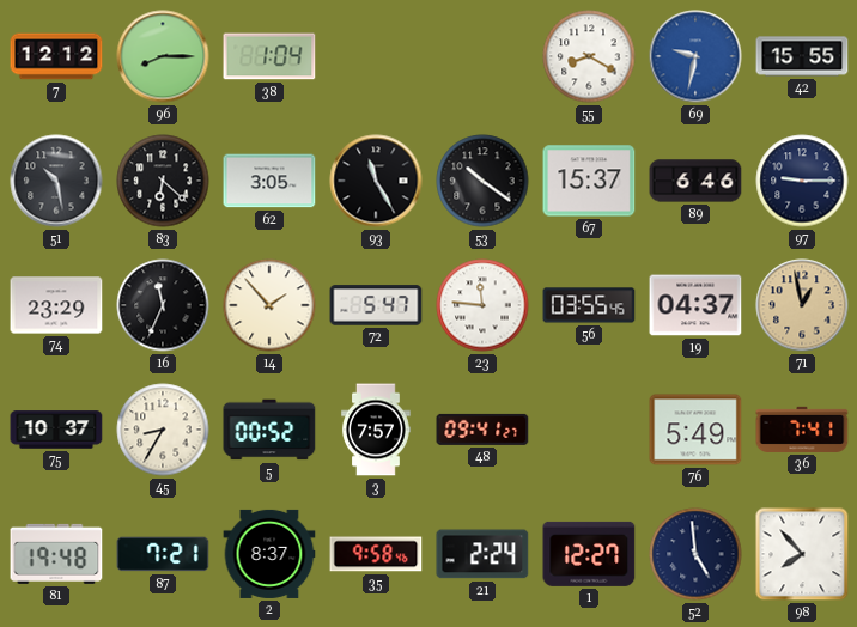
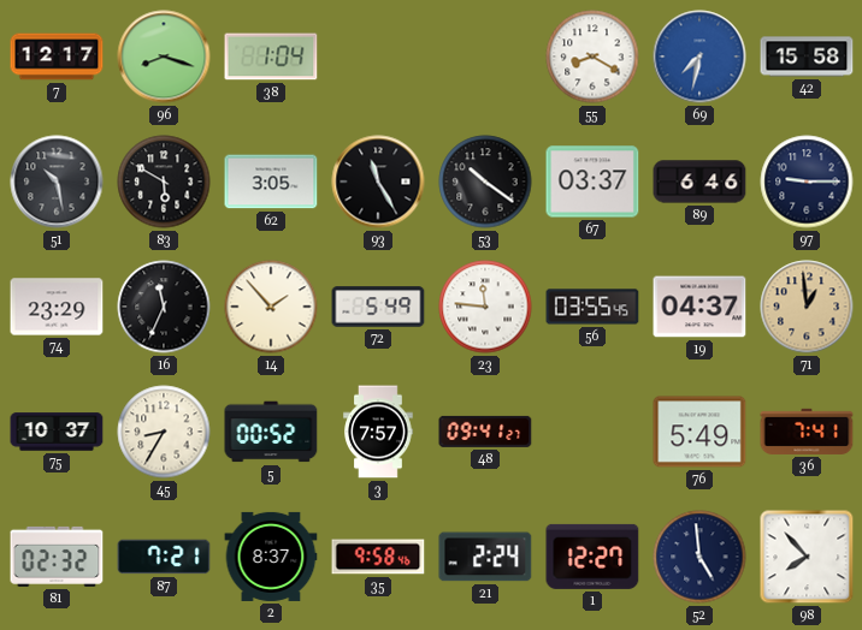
7: 12:12 -> 12:17
96: 8:15 -> 8:18
69: 9:32 -> 7:32
42: 15:55 -> 15:58
83: 6:22 -> 5:50
67: 15:37 -> 03:37
72: 5:47 -> 5:49
71: 12:58 -> 12:59
81: 19:48 -> 02:32
